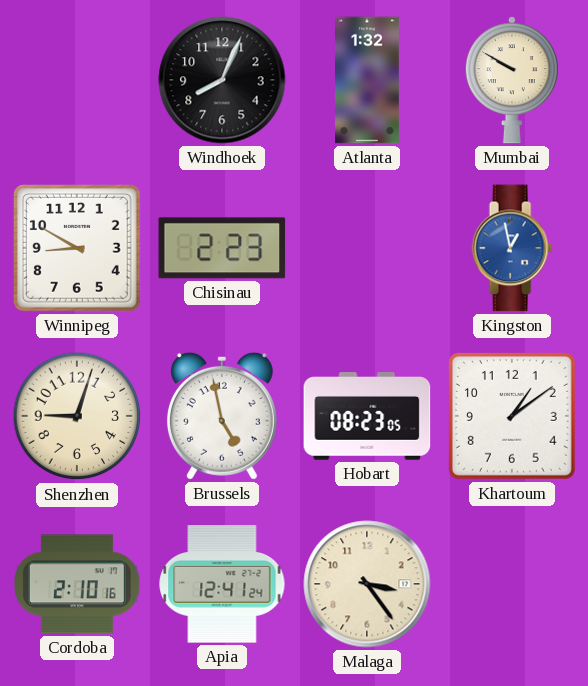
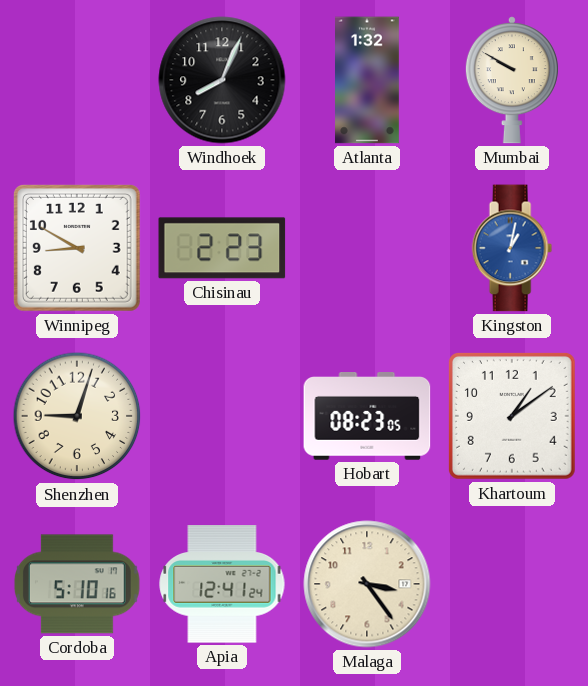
Kingston: 12:58 -> 1:02
Brussels: 4:58 -> none
Cordoba: 2:10 -> 5:10
